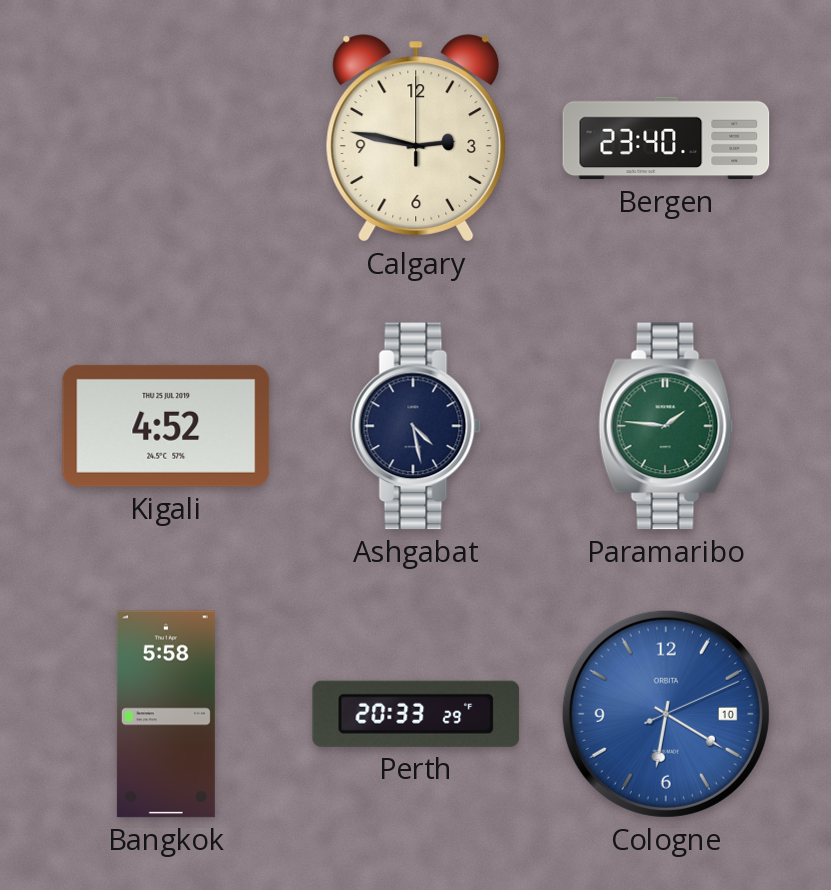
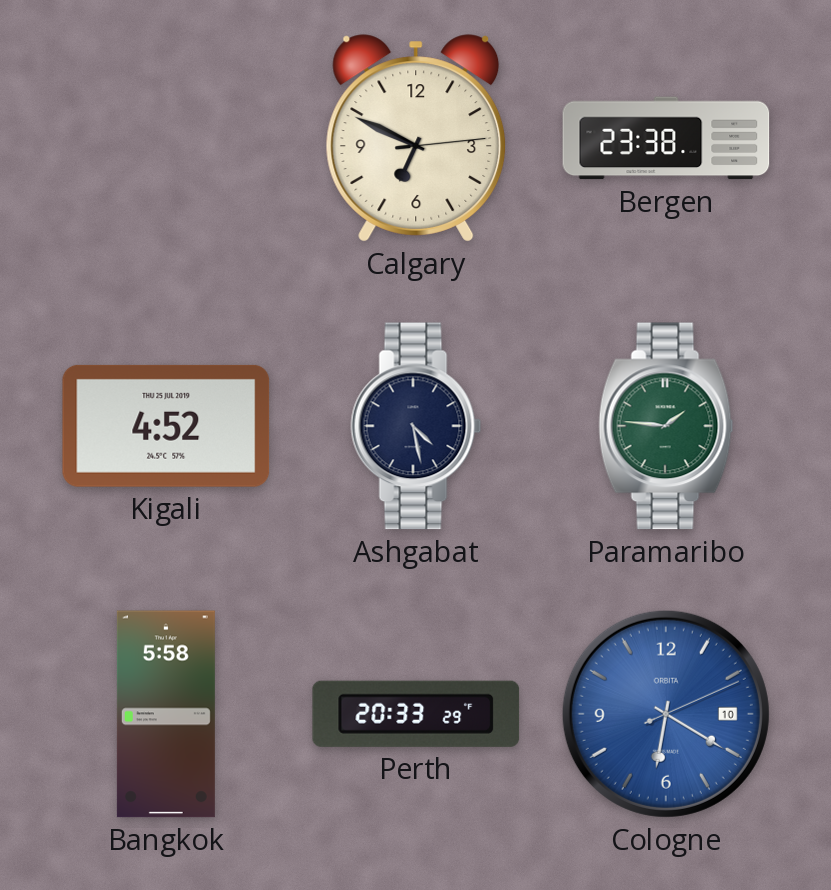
Calgary: 2:47 -> 6:49
Bergen: 23:40 -> 23:38
